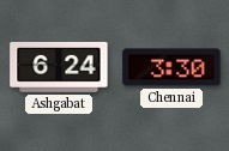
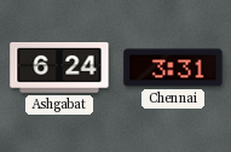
Chennai: 3:30 -> 3:31
